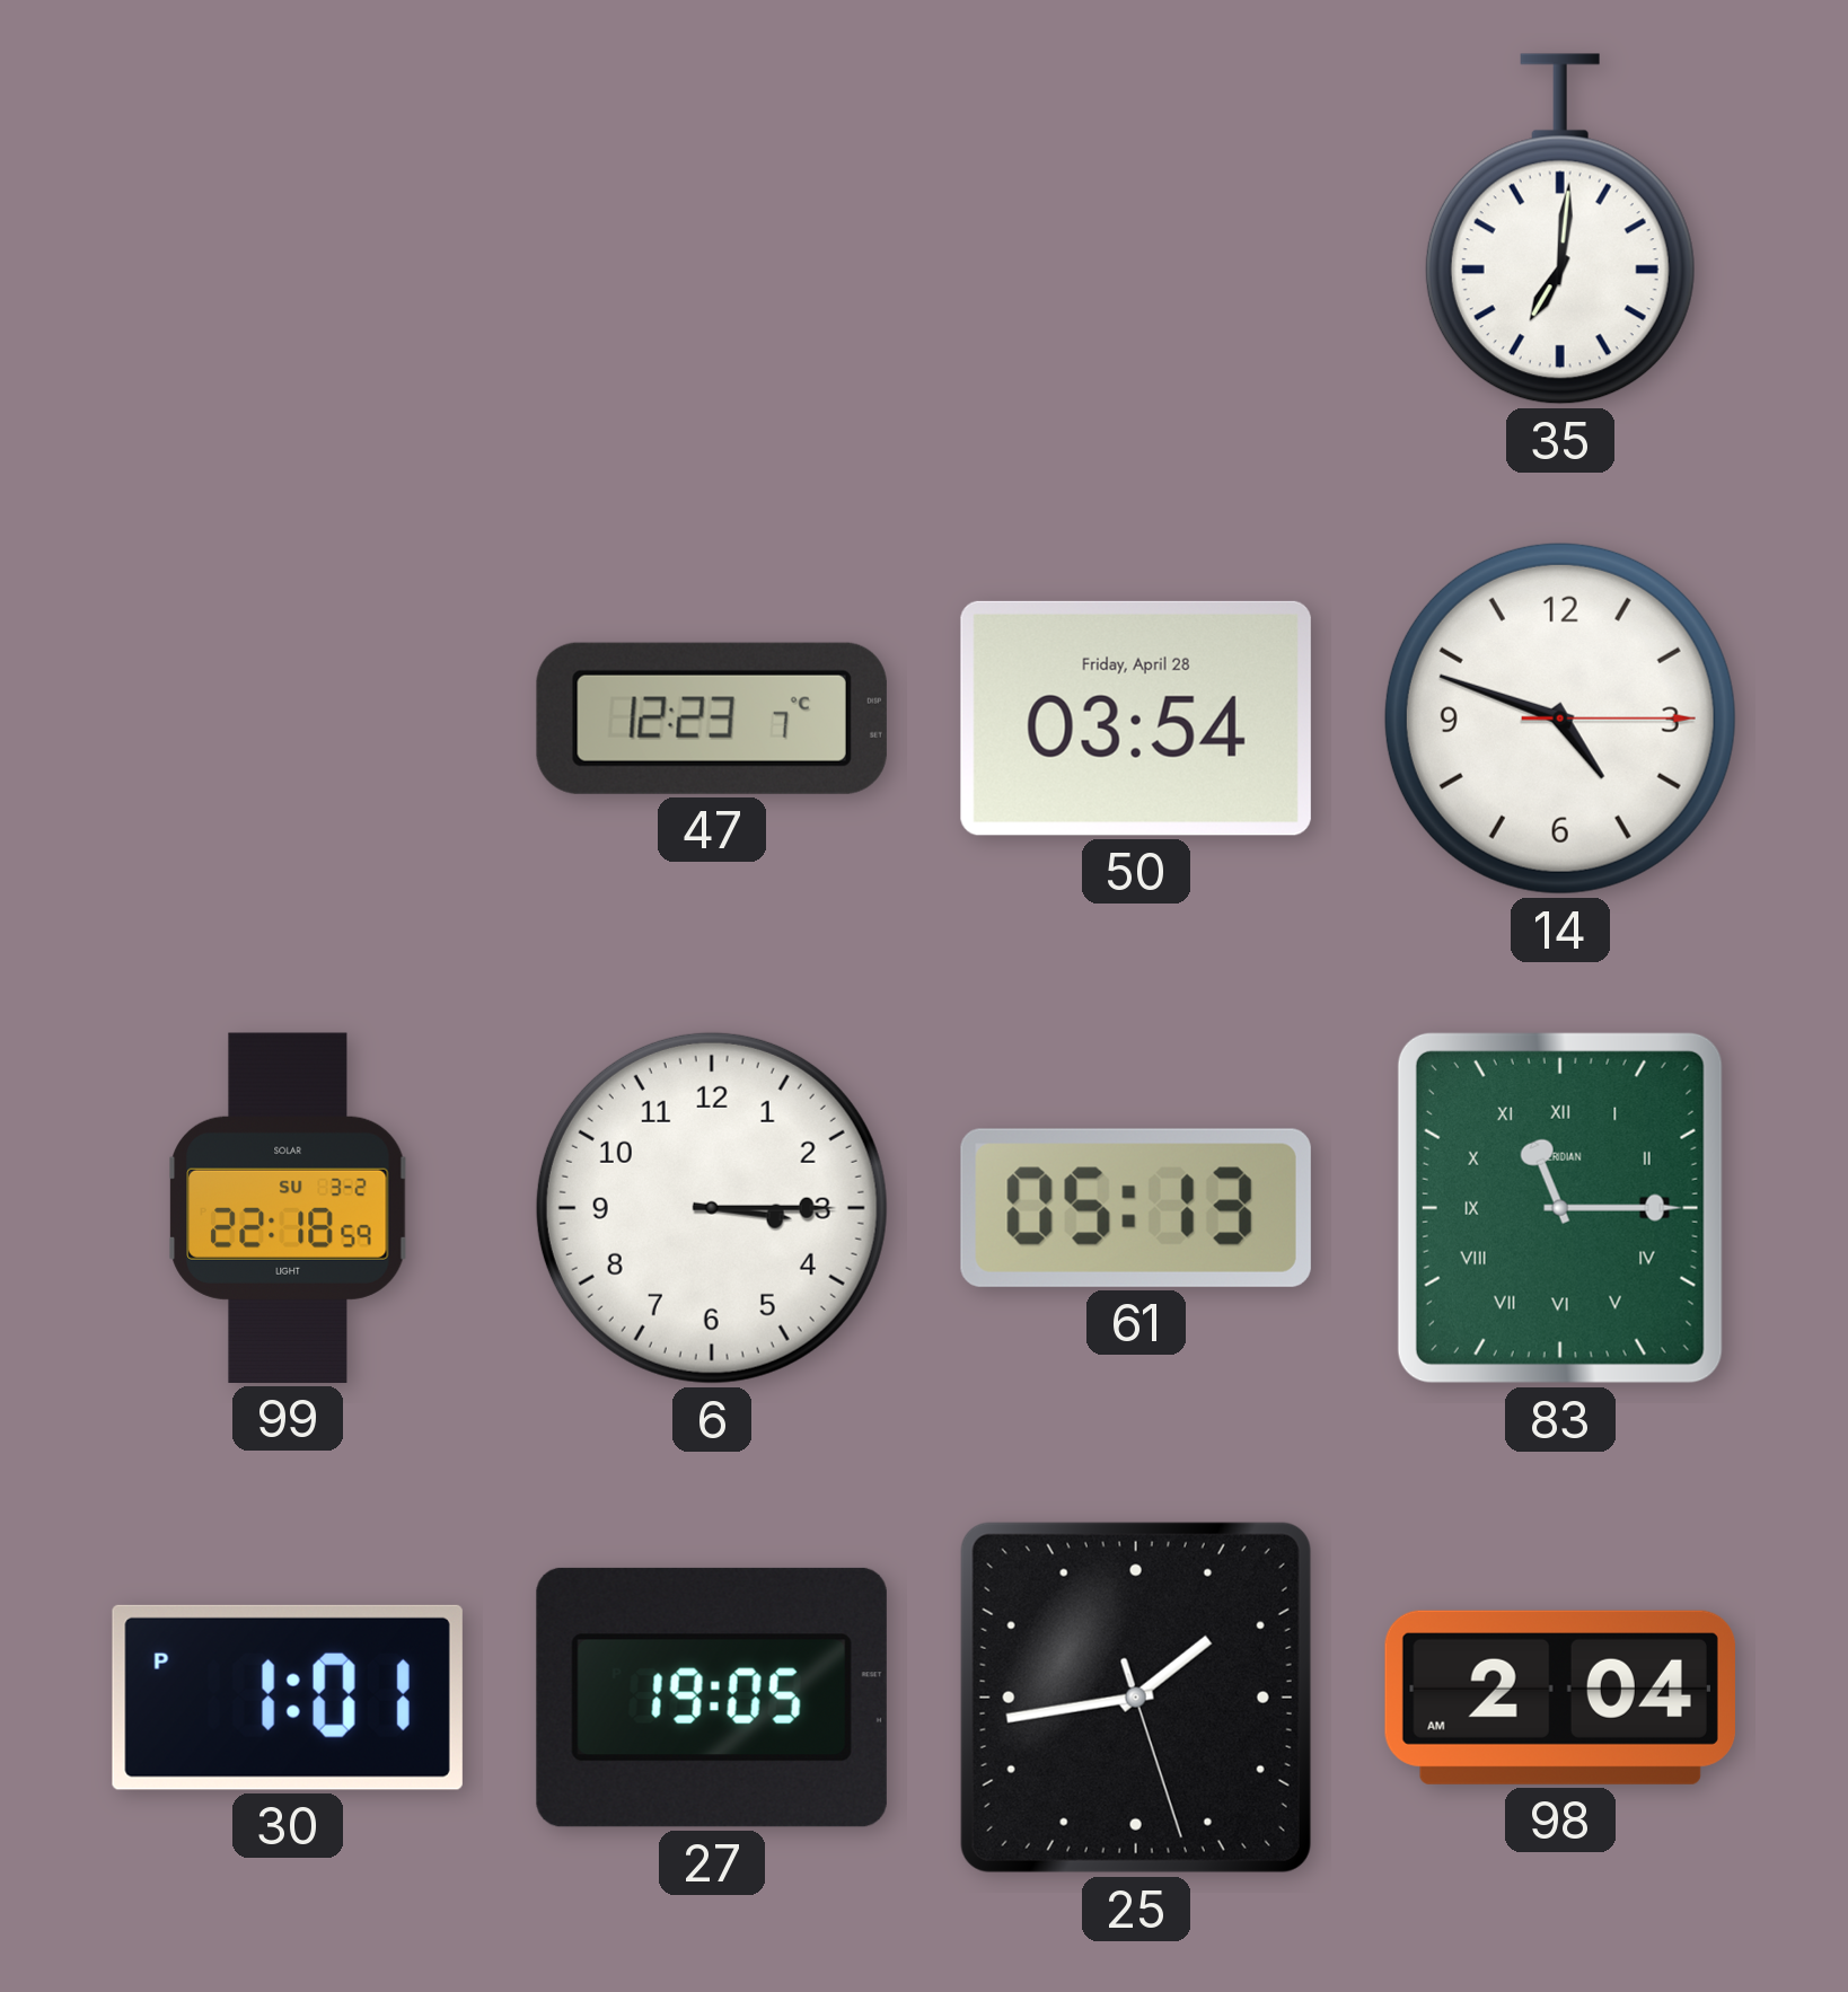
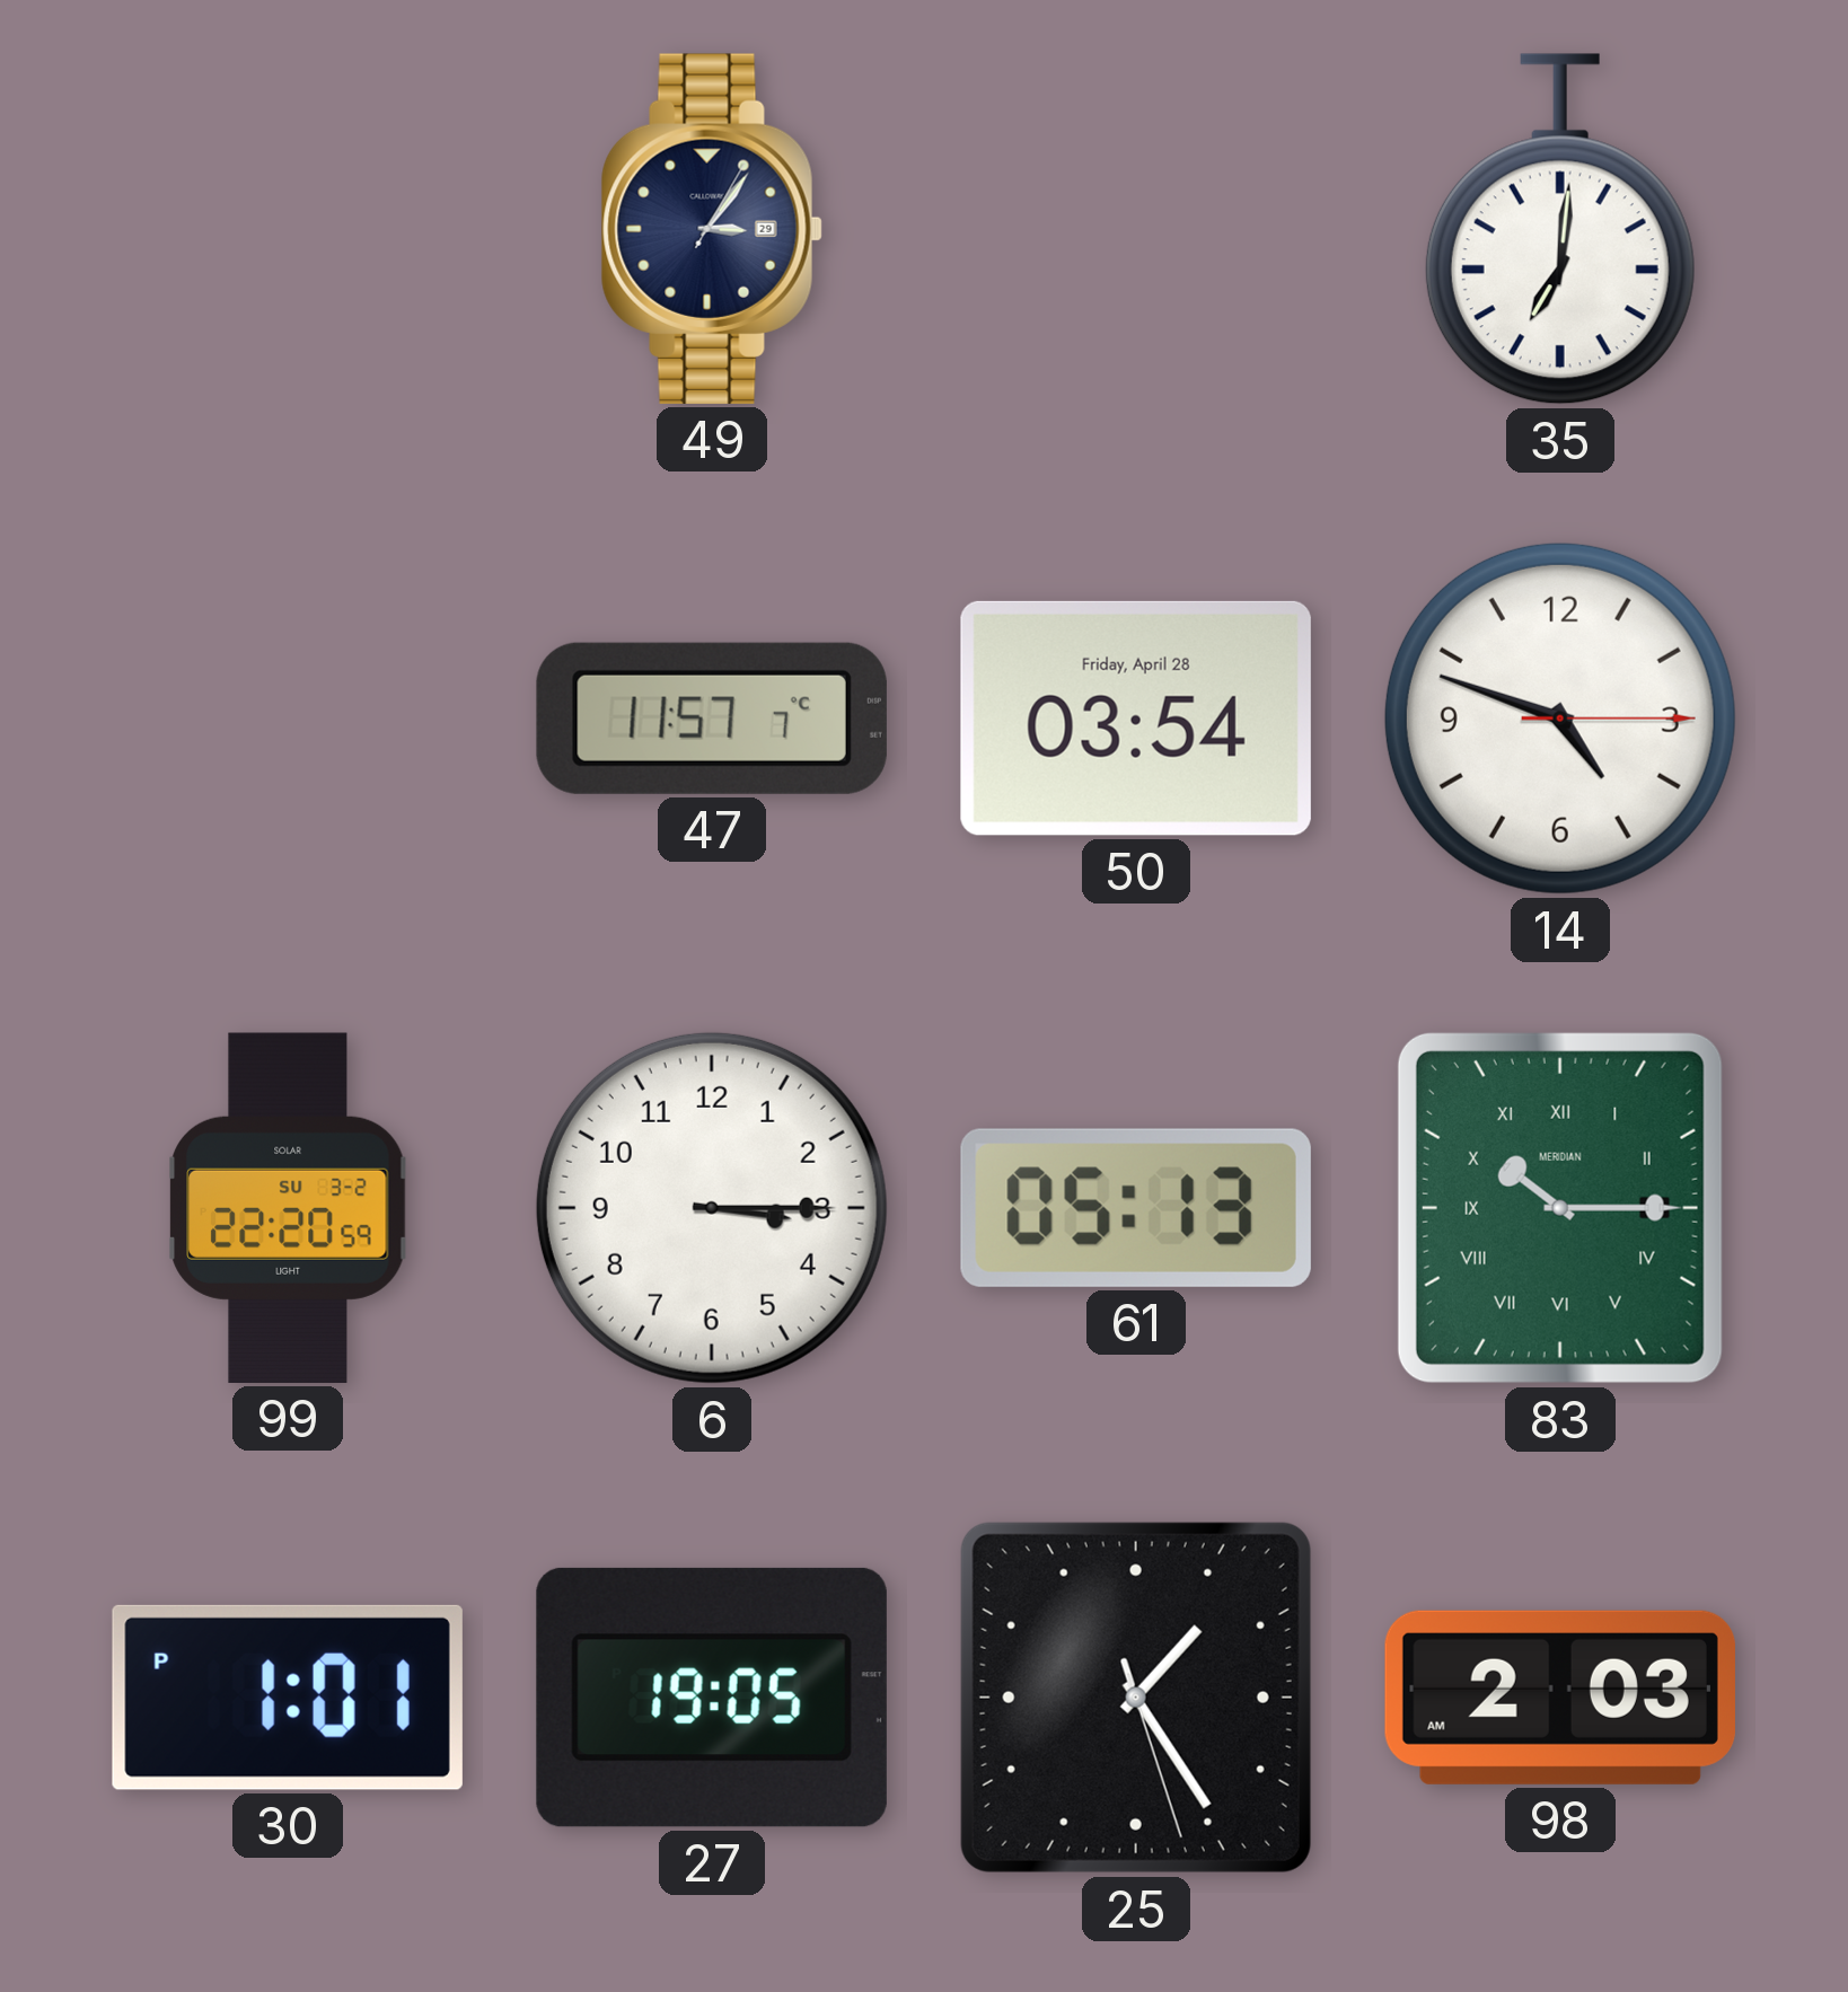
49: none -> 3:06
47: 12:23 -> 11:57
99: 22:18 -> 22:20
83: 11:15 -> 10:15
25: 1:43 -> 1:24
98: 2:04 -> 2:03
